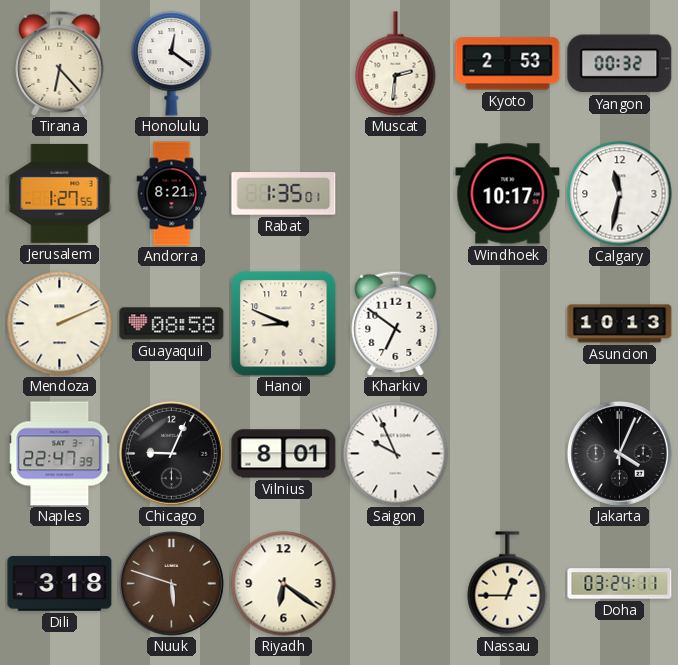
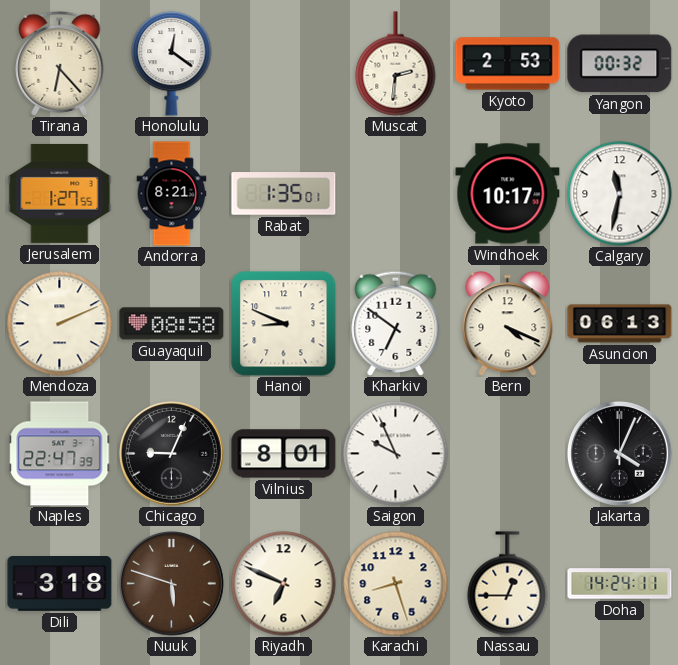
Bern: none -> 4:19
Asuncion: 10:13 -> 06:13
Riyadh: 6:21 -> 6:49
Karachi: none -> 8:27
Doha: 03:24 -> 14:24
